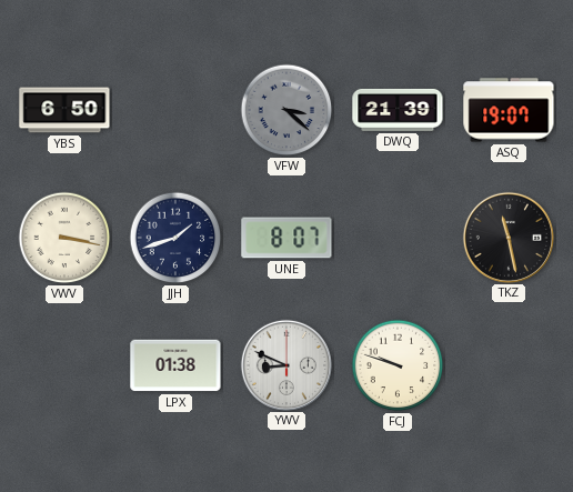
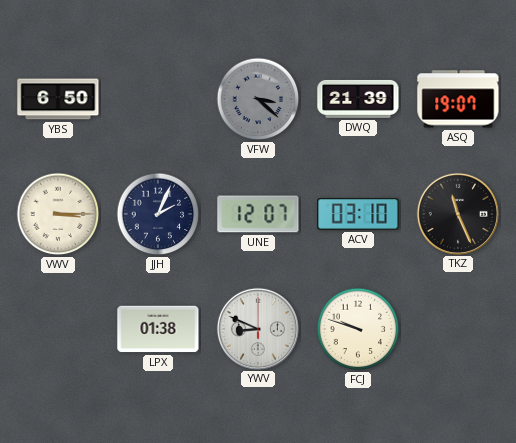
VWV: 3:17 -> 3:15
JJH: 1:42 -> 2:04
UNE: 8:07 -> 12:07
ACV: none -> 03:10
TKZ: 11:28 -> 11:26
